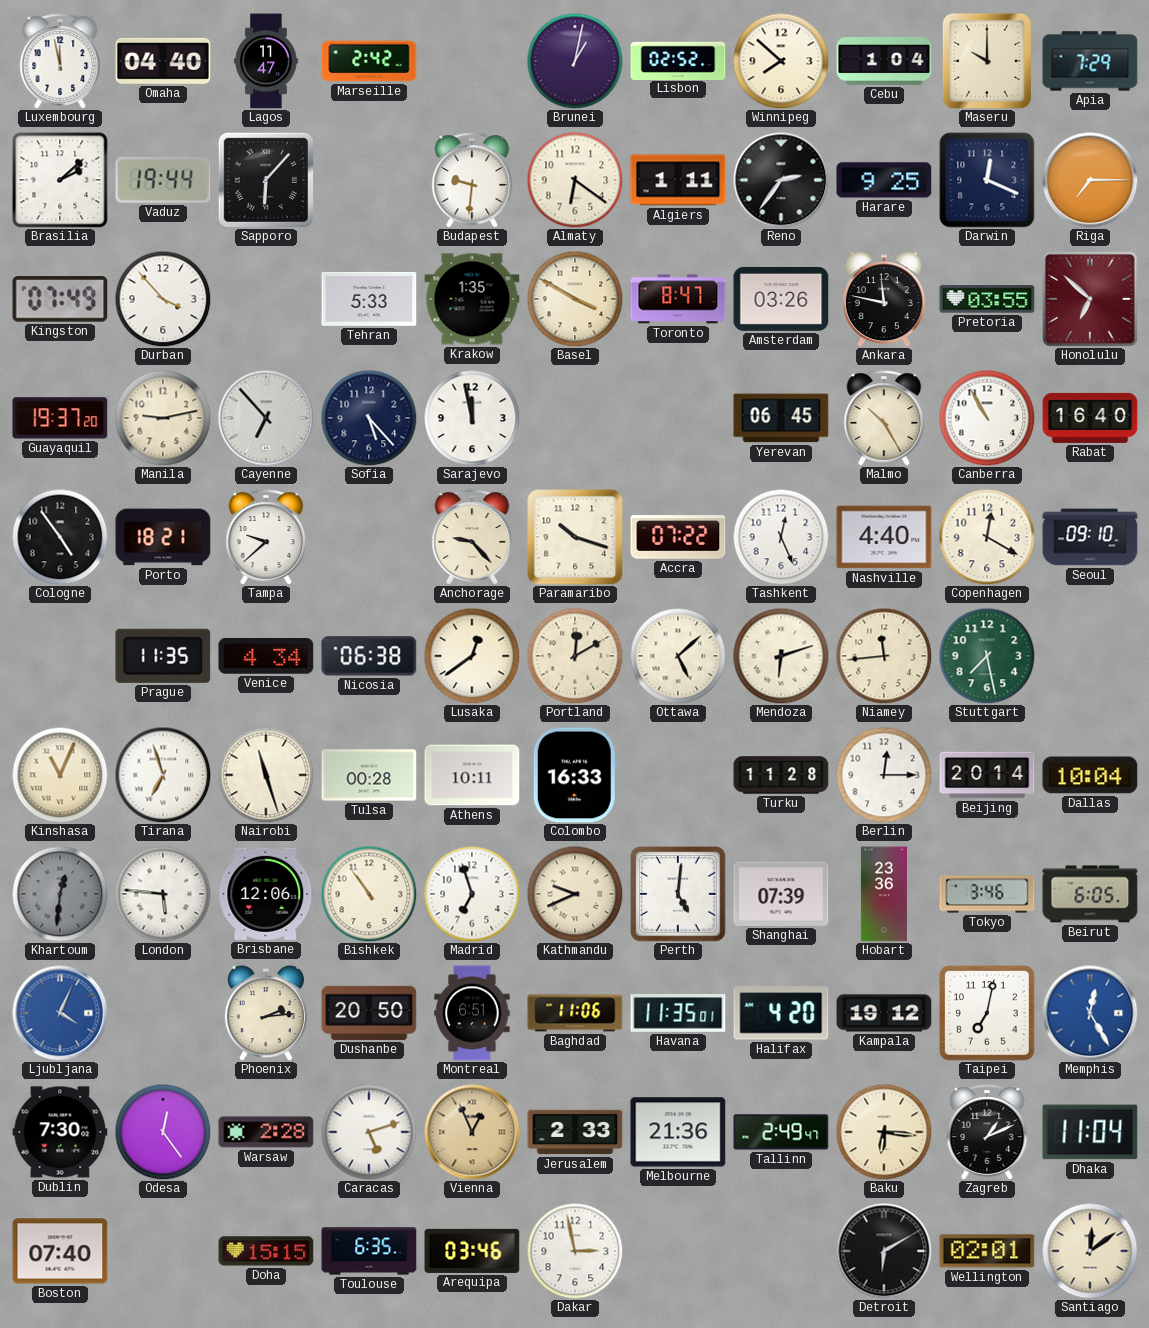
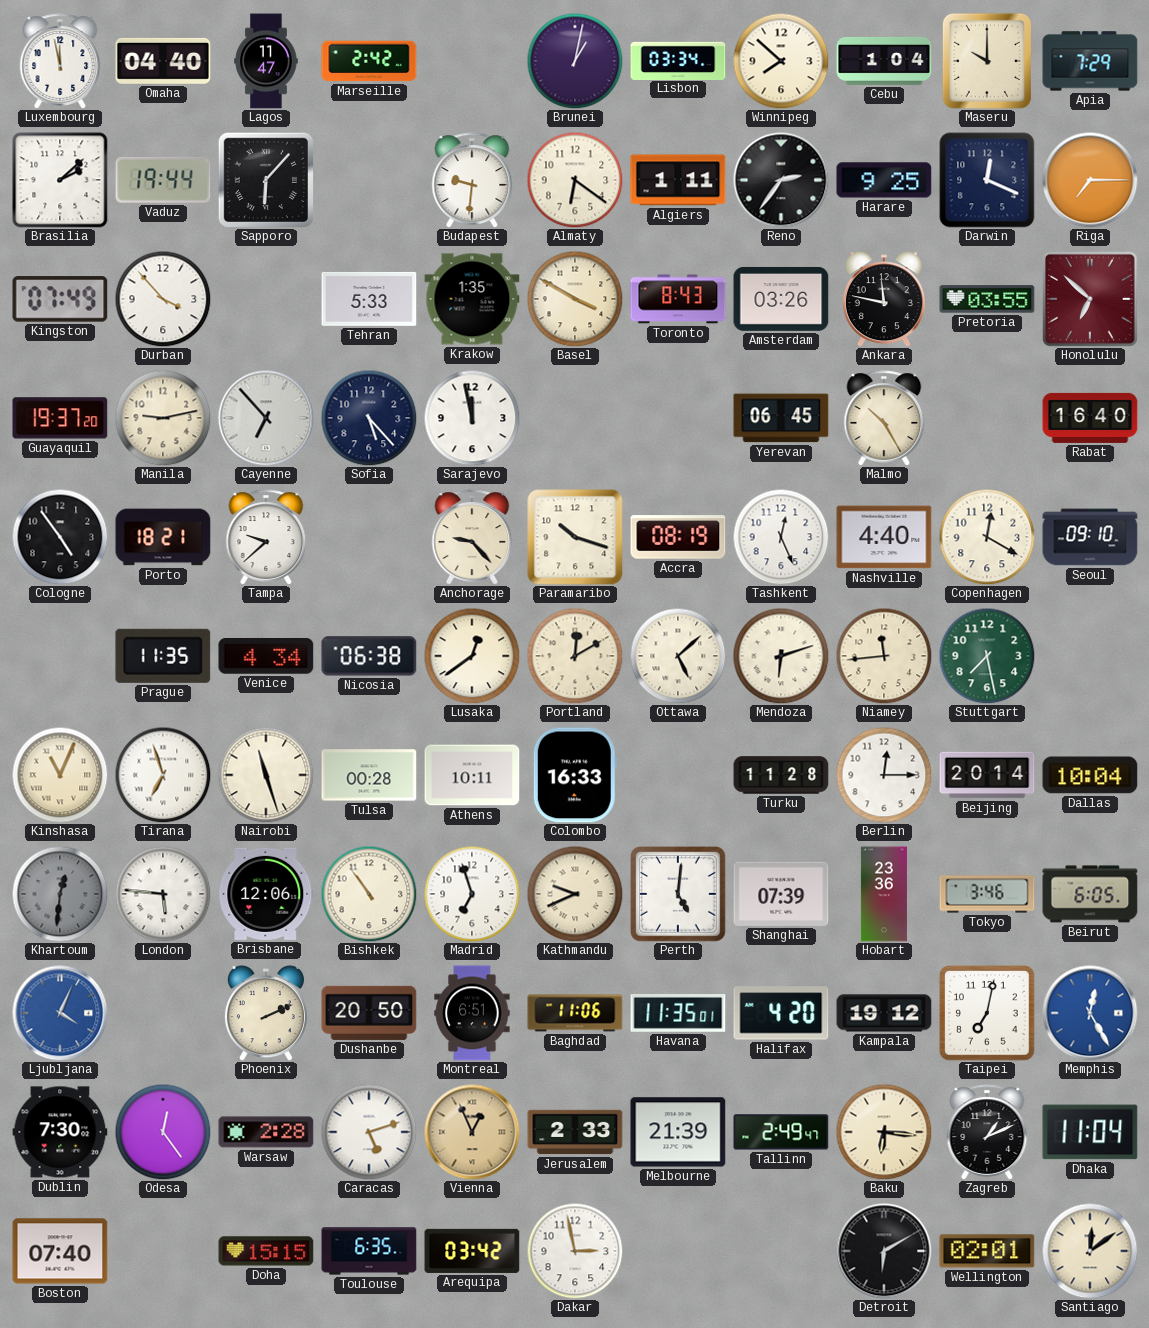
Lisbon: 02:52 -> 03:34
Toronto: 8:47 -> 8:43
Canberra: 10:55 -> none
Accra: 07:22 -> 08:19
Phoenix: 2:14 -> 2:11
Melbourne: 21:36 -> 21:39
Arequipa: 03:46 -> 03:42
